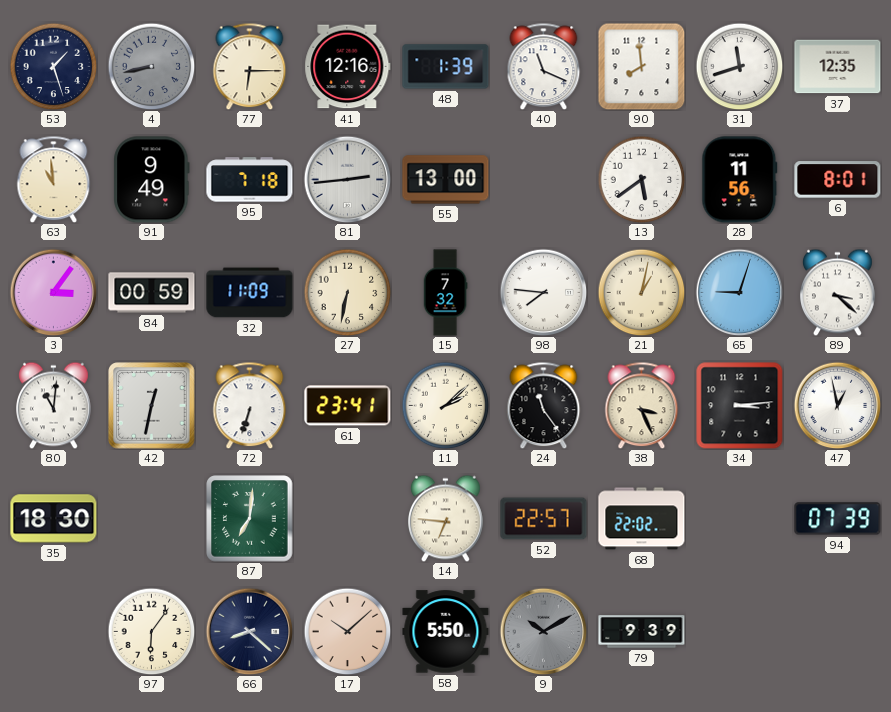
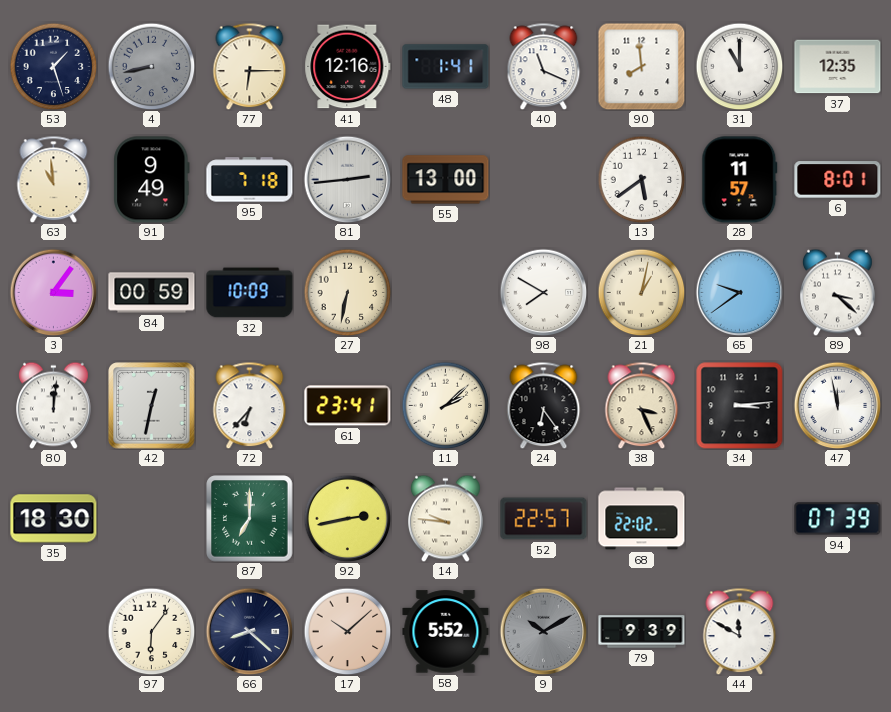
48: 1:39 -> 1:41
31: 11:42 -> 11:00
28: 11:56 -> 11:57
32: 11:09 -> 10:09
15: 7:32 -> none
98: 7:46 -> 7:50
65: 9:03 -> 9:39
80: 11:01 -> 12:01
72: 6:33 -> 6:37
24: 11:24 -> 6:24
47: 12:58 -> 11:58
87: 7:01 -> 7:00
92: none -> 2:43
14: 6:46 -> 9:46
58: 5:50 -> 5:52
44: none -> 11:50
